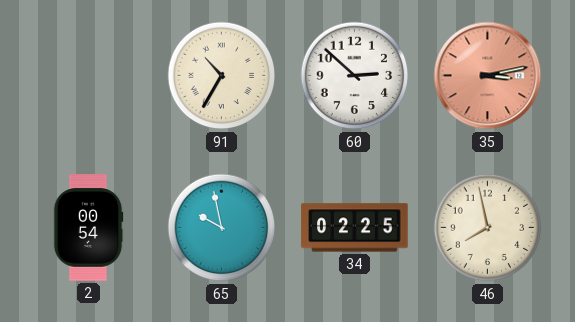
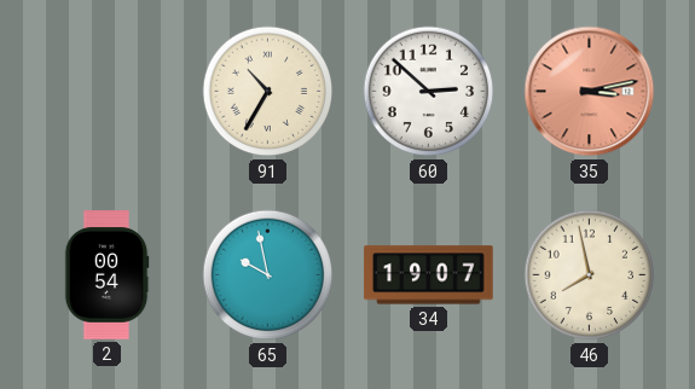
34: 02:25 -> 19:07
